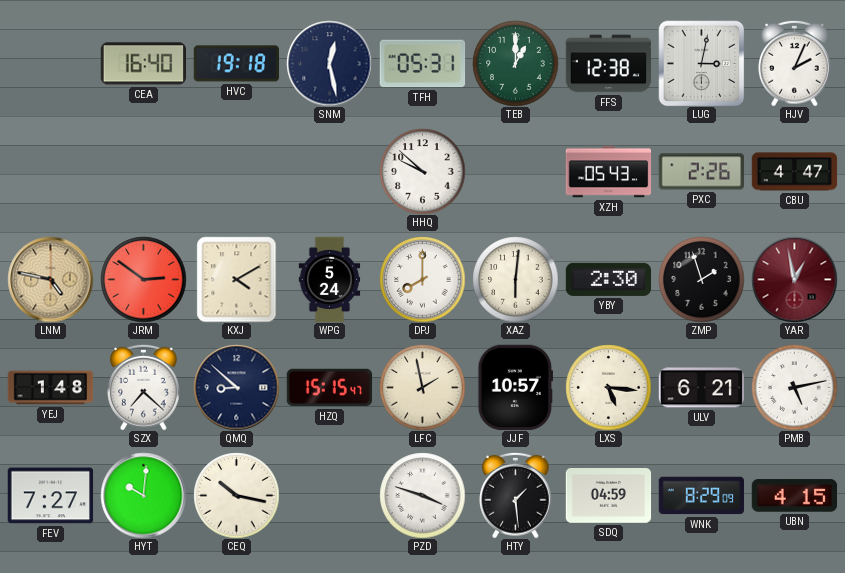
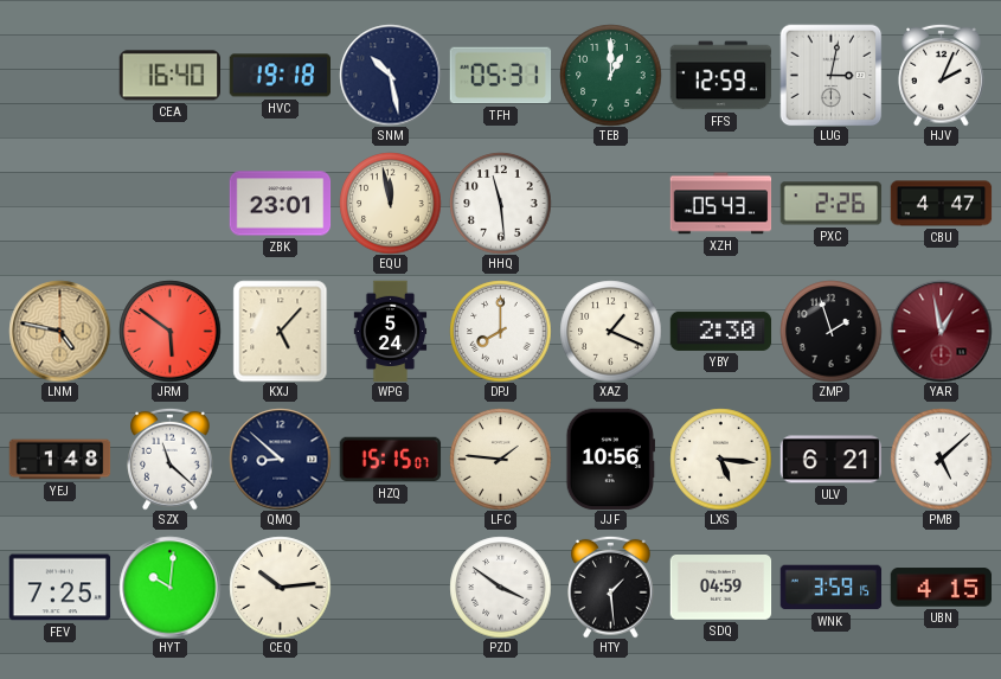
SNM: 12:28 -> 10:28
FFS: 12:38 -> 12:59
ZBK: none -> 23:01
EQU: none -> 11:58
HHQ: 9:52 -> 11:29
JRM: 2:51 -> 5:51
KXJ: 4:10 -> 5:07
XAZ: 6:01 -> 1:19
SZX: 7:22 -> 11:22
HZQ: 15:15:47 -> 15:15:07
LFC: 1:58 -> 1:46
JJF: 10:57 -> 10:56
PMB: 5:13 -> 5:08
FEV: 7:27 -> 7:25
CEQ: 10:17 -> 10:14
PZD: 3:48 -> 3:51
WNK: 8:29 -> 3:59
